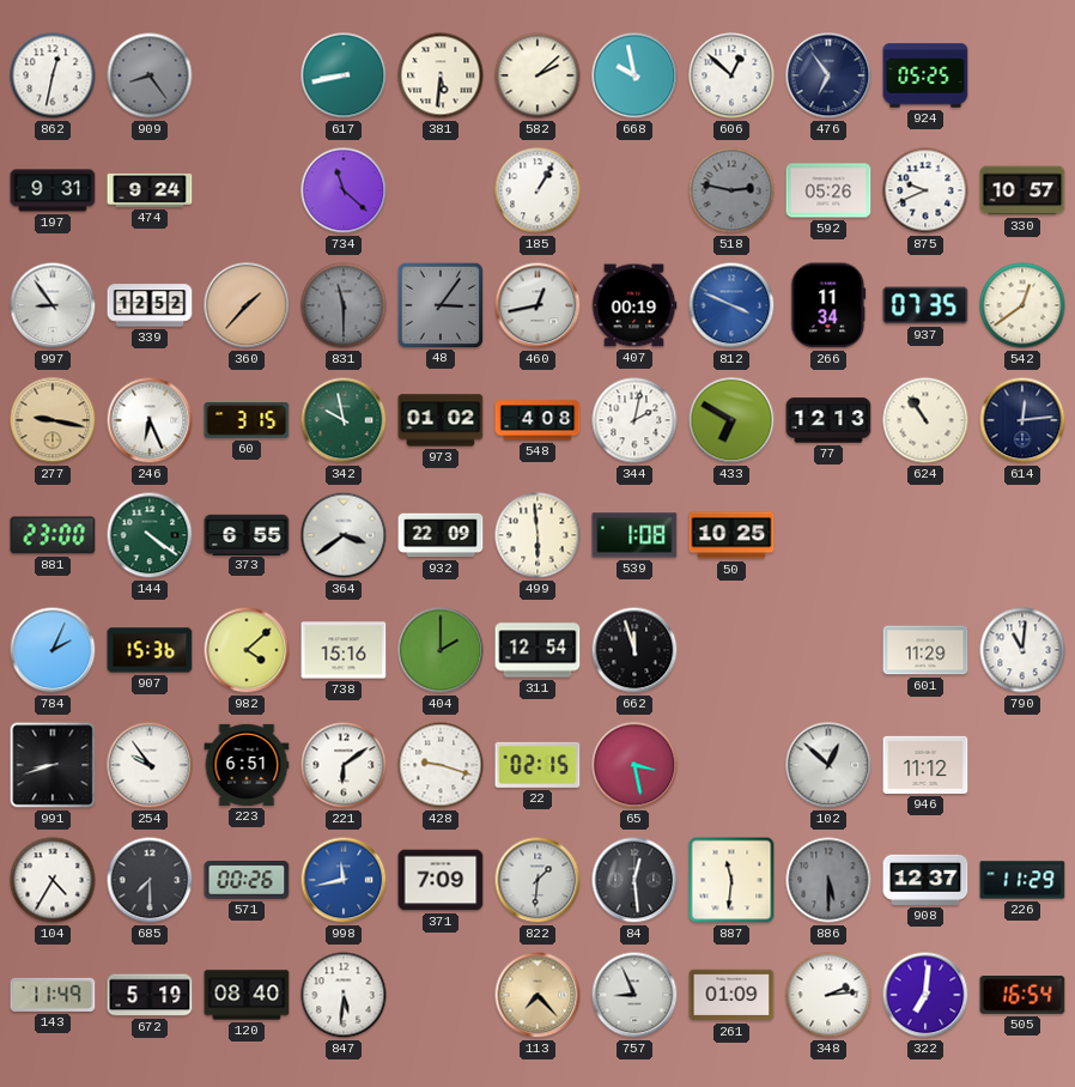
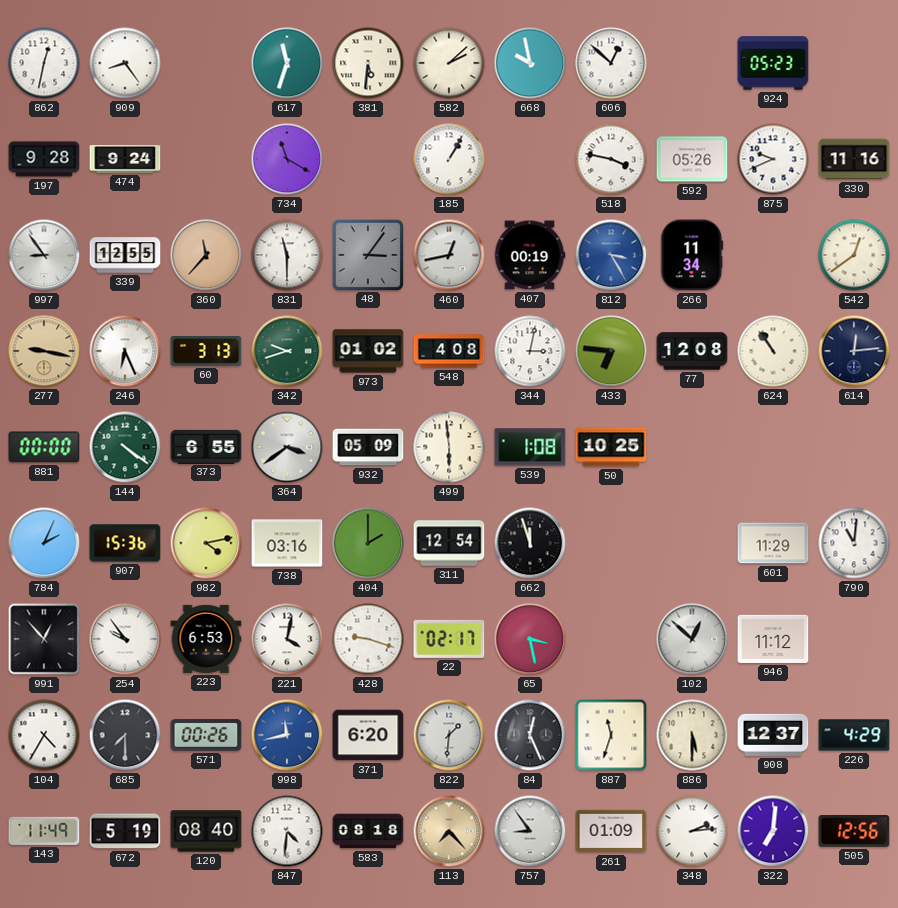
909 dial: grey -> white
617: 8:43 -> 11:33
476: 6:54 -> none
924: 05:25 -> 05:23
197: 9:31 -> 9:28
734: 11:22 -> 11:20
518: 2:47 -> 3:47
518 dial: grey -> white
330: 10:57 -> 11:16
339: 12:52 -> 12:55
360: 1:37 -> 11:37
831 dial: grey -> white
812: 3:49 -> 3:25
937: 07:35 -> none
60: 3:15 -> 3:13
342: 9:58 -> 9:42
344: 2:02 -> 3:02
433: 6:50 -> 6:46
77: 12:13 -> 12:08
881: 23:00 -> 00:00
932: 22:09 -> 05:09
982: 4:08 -> 4:13
738: 15:16 -> 03:16
991: 8:42 -> 12:53
223: 6:51 -> 6:53
221: 6:09 -> 4:02
22: 02:15 -> 02:17
371: 7:09 -> 6:20
84: 12:29 -> 12:26
887: 11:31 -> 11:33
886 dial: grey -> cream
226: 11:29 -> 4:29
847: 5:31 -> 4:31
583: none -> 08:18
757: 8:56 -> 8:54
505: 16:54 -> 12:56
